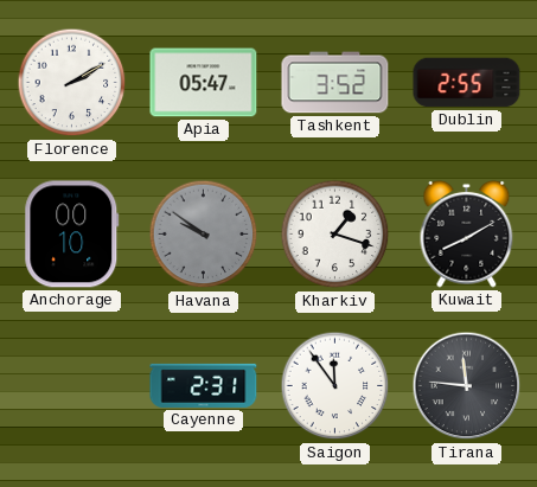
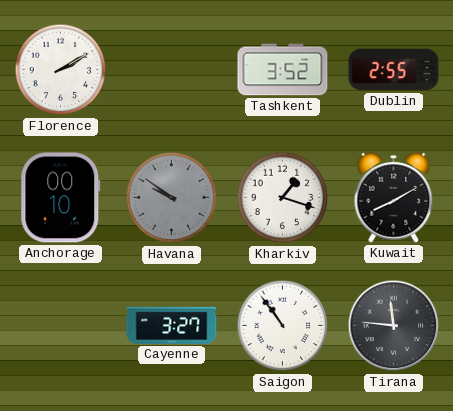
Apia: 05:47 -> none
Cayenne: 2:31 -> 3:27
Saigon: 11:54 -> 10:54
